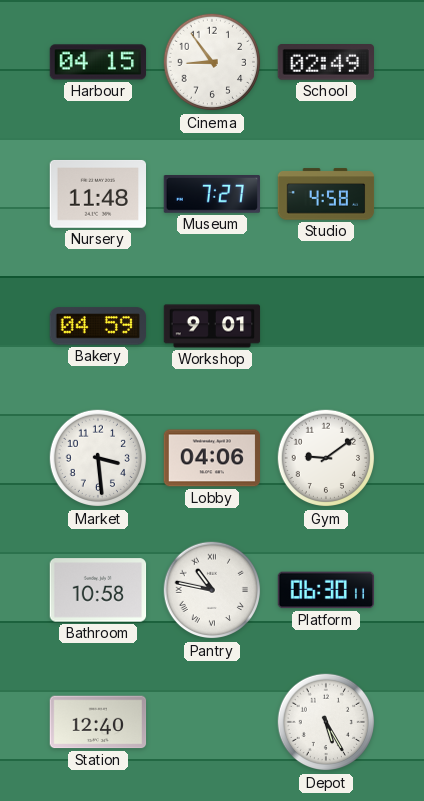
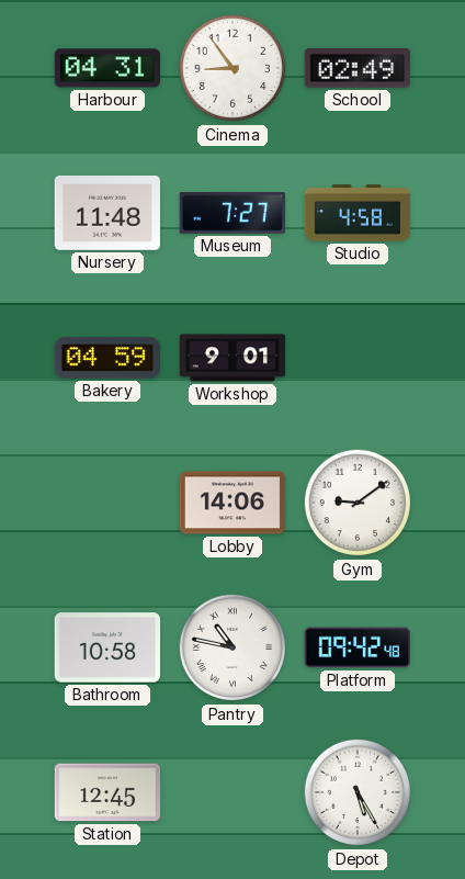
Harbour: 04:15 -> 04:31
Market: 3:29 -> none
Lobby: 04:06 -> 14:06
Platform: 06:30 -> 09:42
Station: 12:40 -> 12:45
